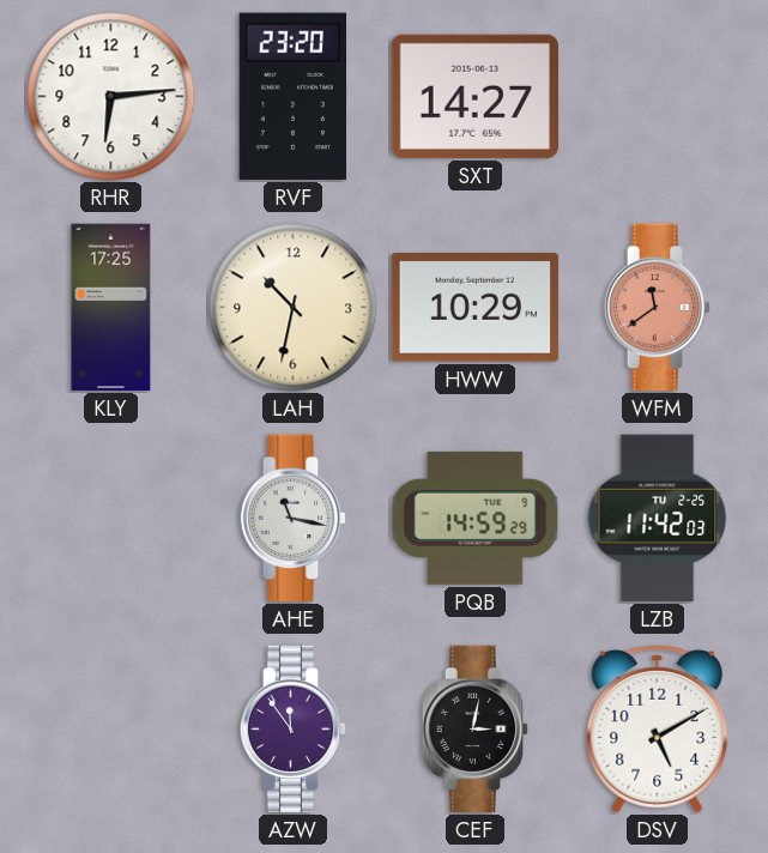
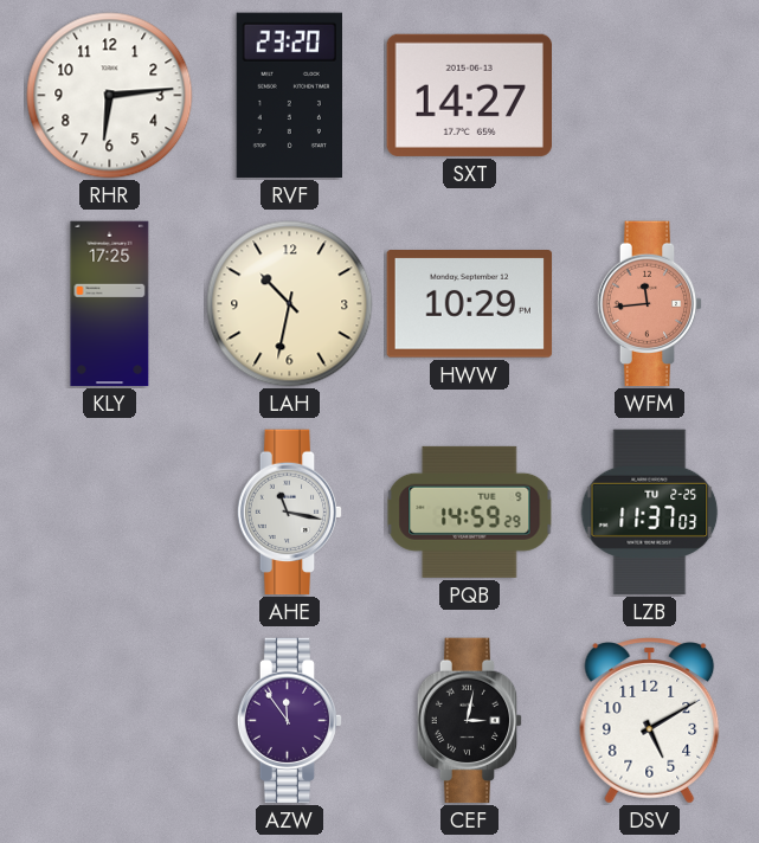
WFM: 11:39 -> 11:44
LZB: 11:42 -> 11:37
